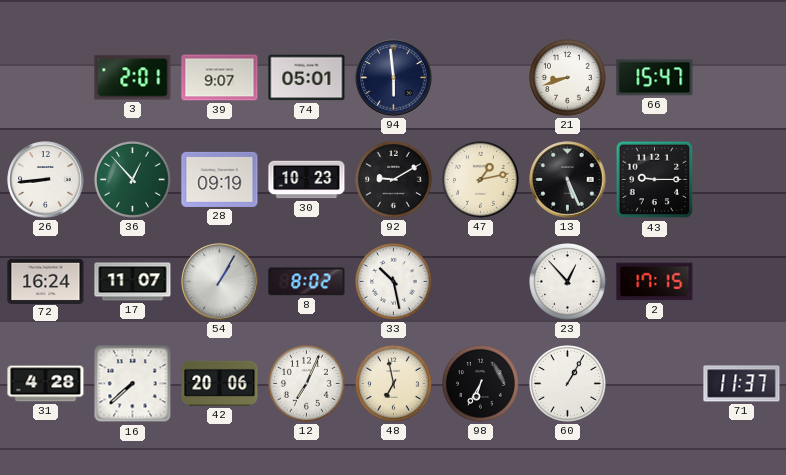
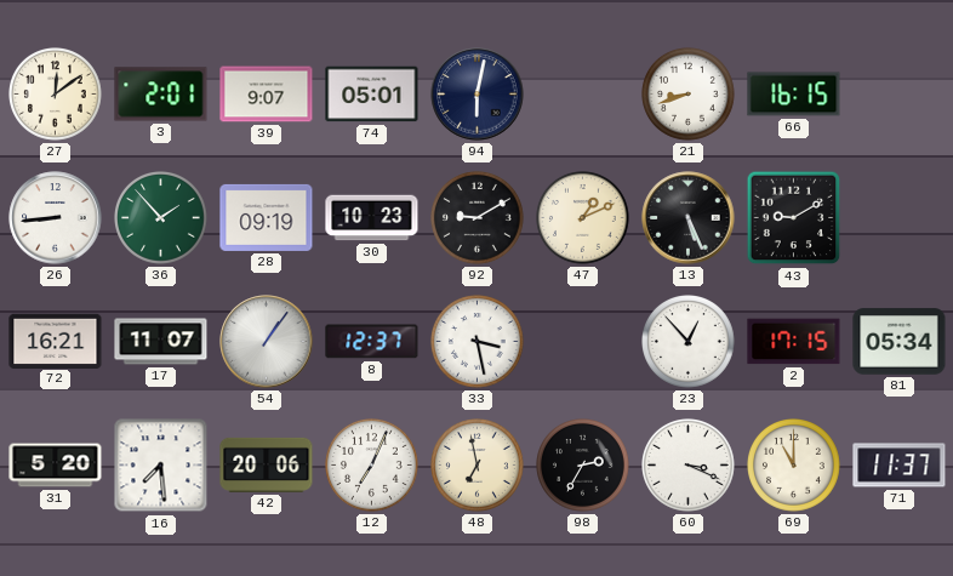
27: none -> 12:09
94: 5:59 -> 6:02
66: 15:47 -> 16:15
36: 12:53 -> 1:53
47: 1:13 -> 1:11
43: 9:15 -> 9:10
72: 16:24 -> 16:21
54: 1:05 -> 1:06
8: 8:02 -> 12:37
33: 10:28 -> 3:28
81: none -> 05:34
31: 4:28 -> 5:20
16: 7:38 -> 7:29
98: 6:35 -> 2:35
60: 1:05 -> 3:19
69: none -> 11:00
